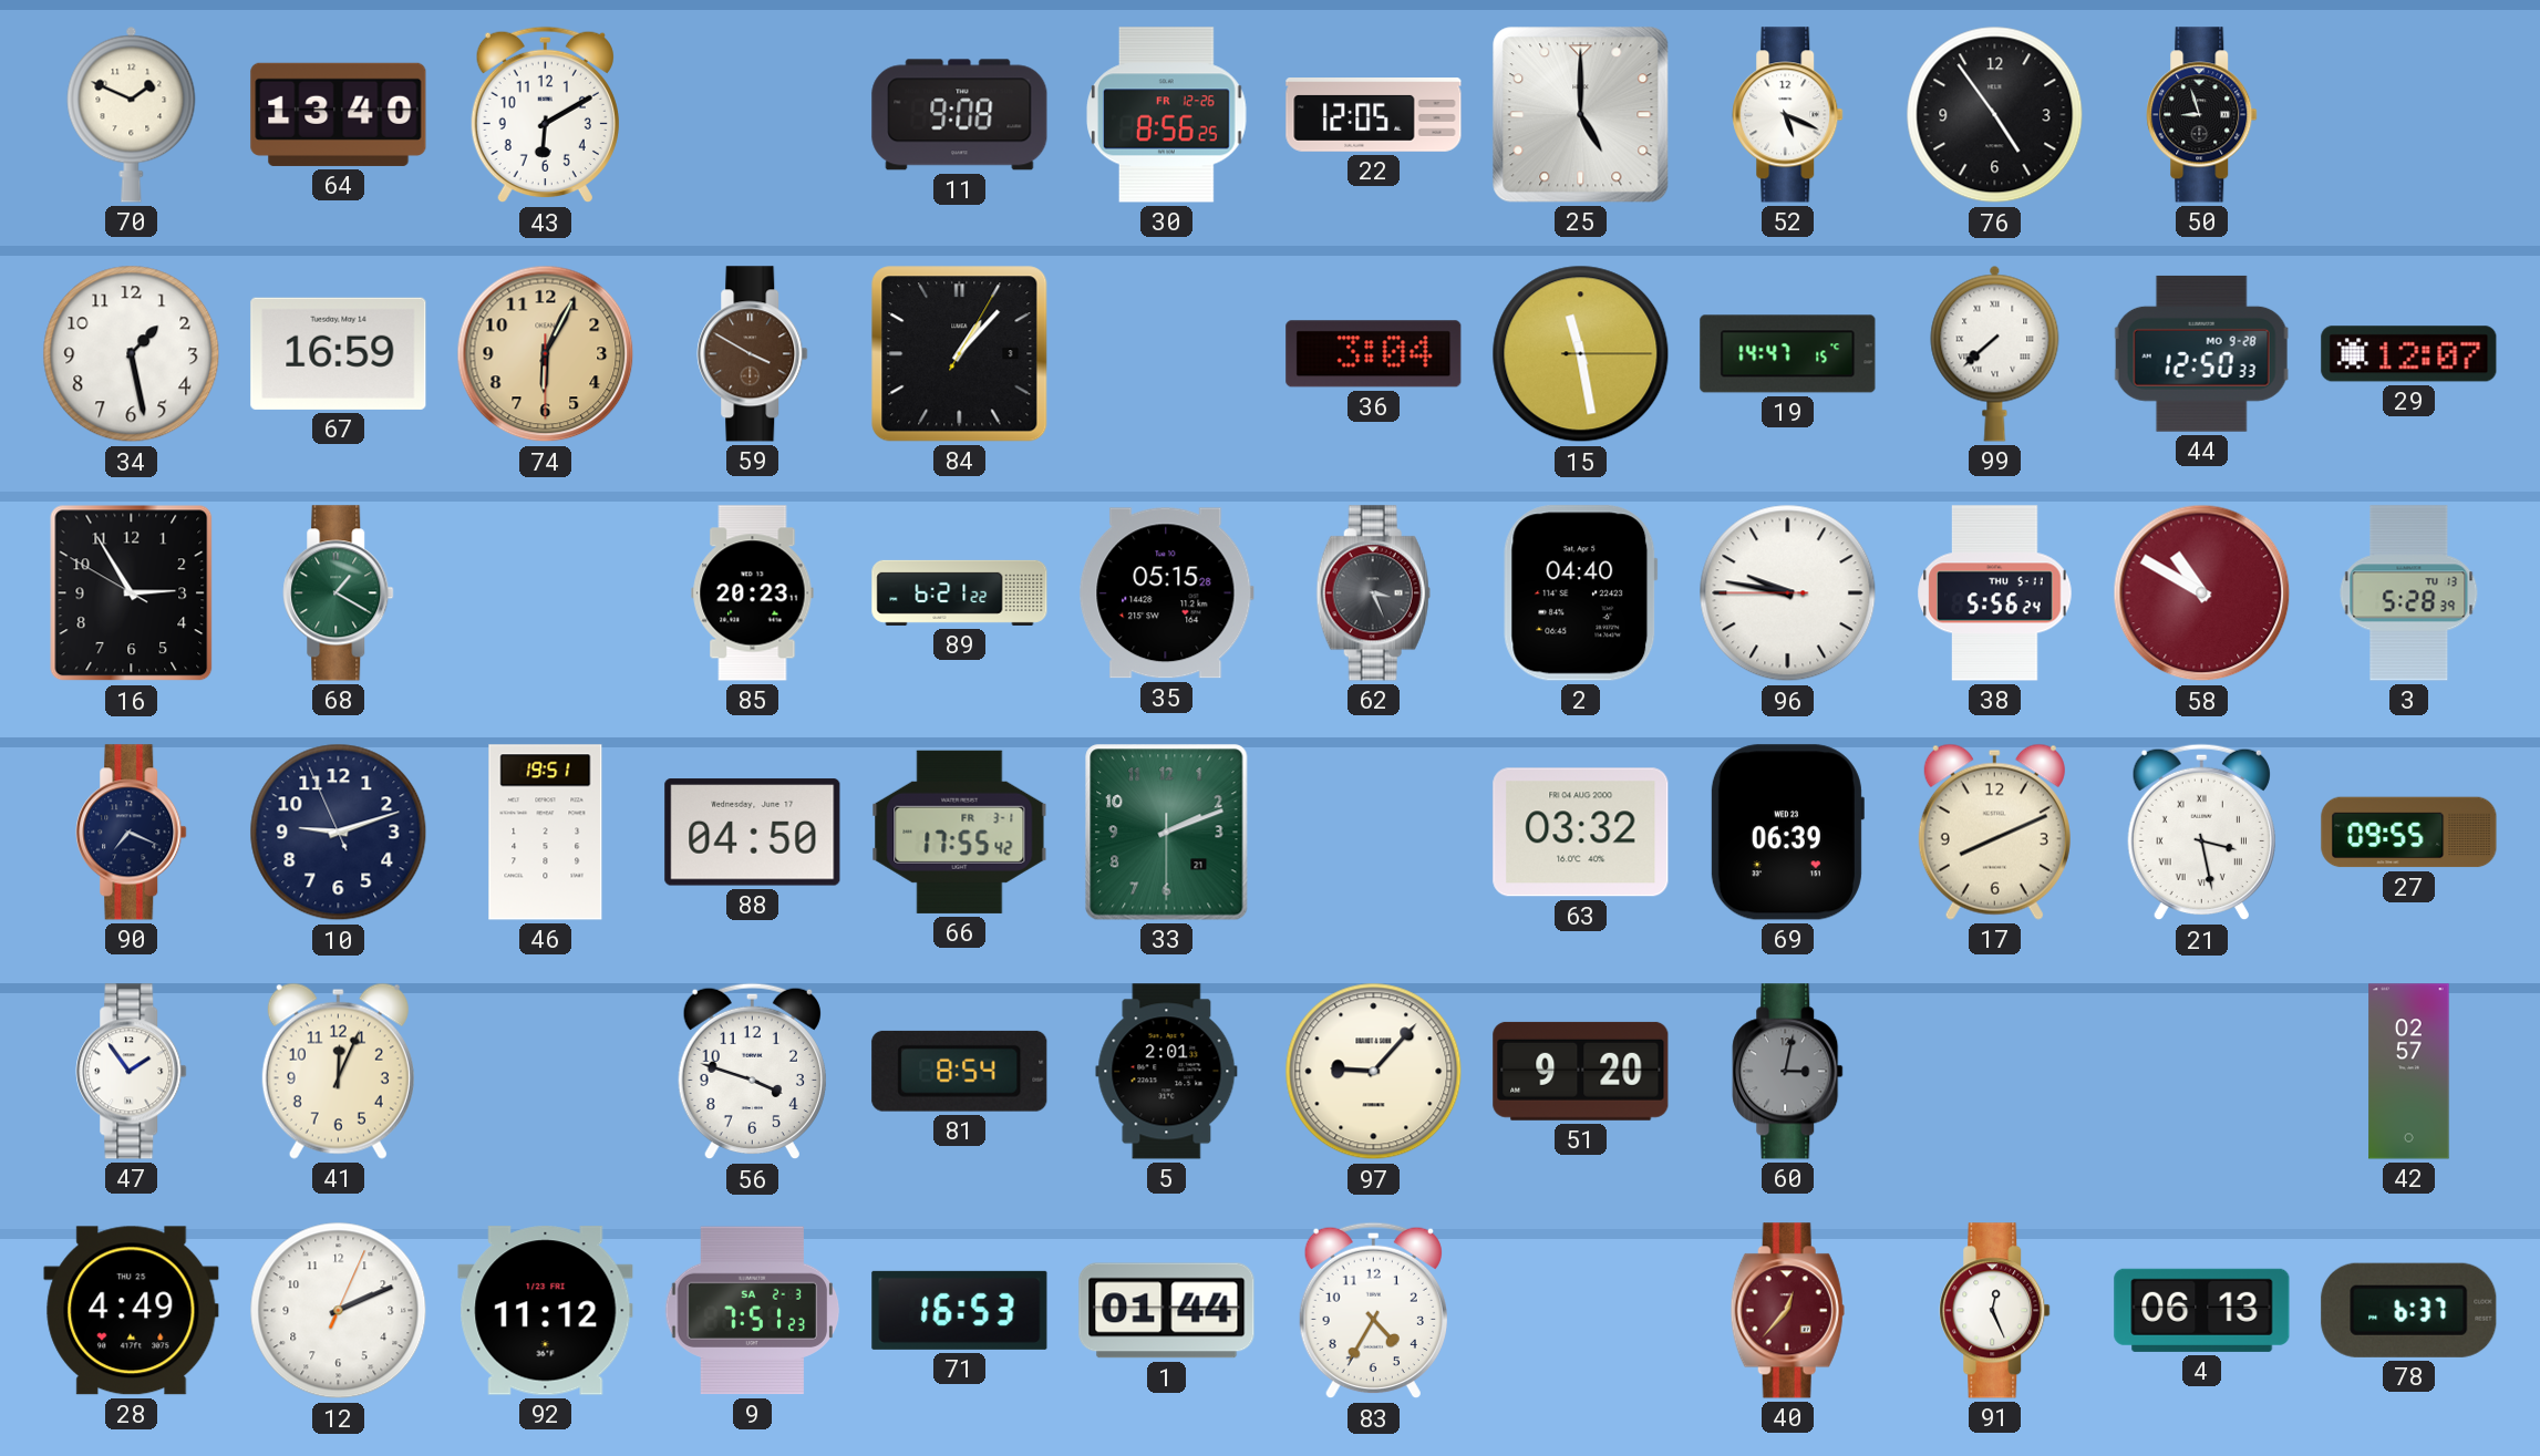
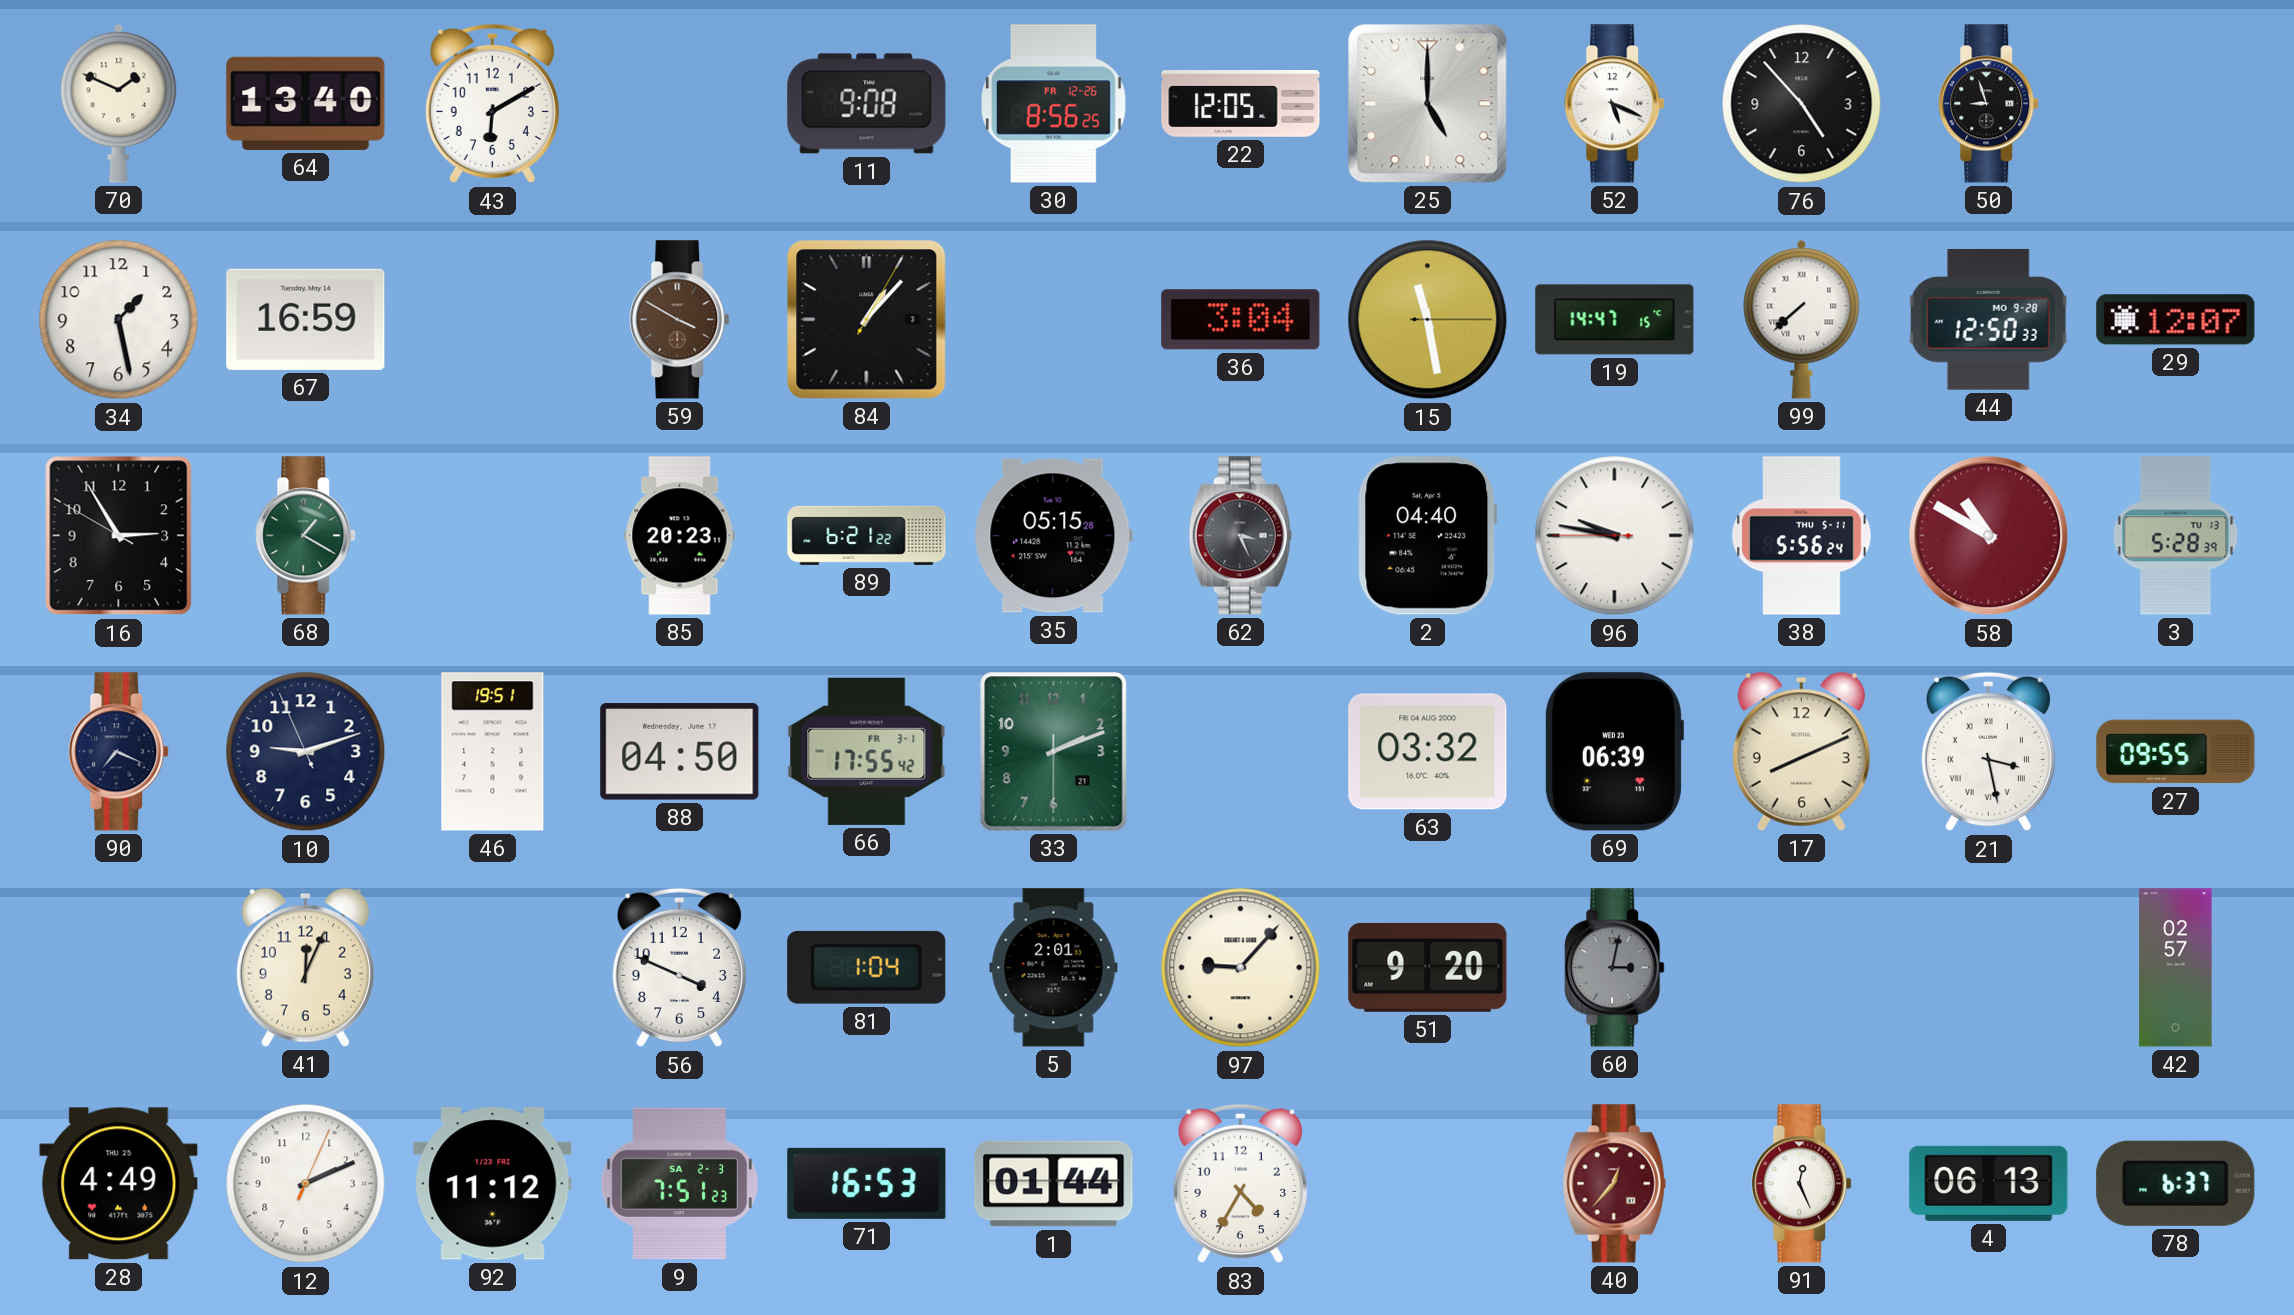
76: 4:54 -> 4:53
74: 6:04 -> none
47: 1:54 -> none
56: 3:48 -> 3:49
81: 8:54 -> 1:04
